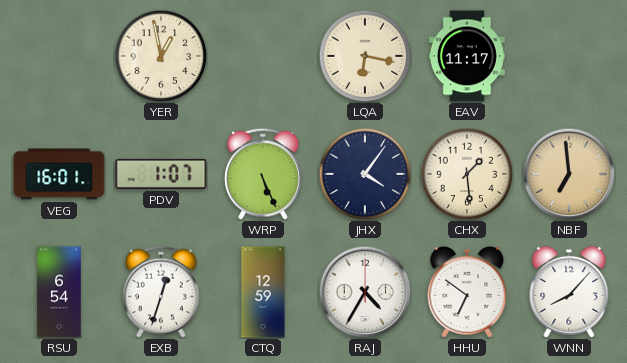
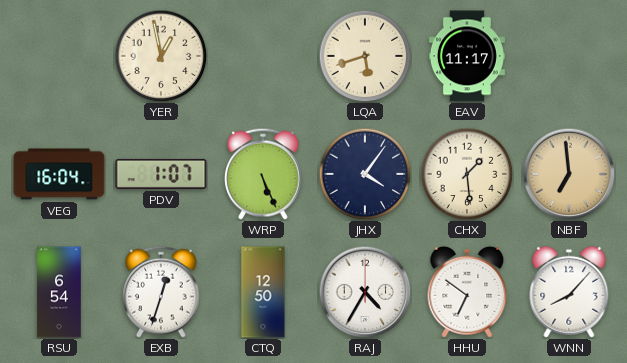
LQA: 6:17 -> 5:42
VEG: 16:01 -> 16:04
CTQ: 12:59 -> 12:50
